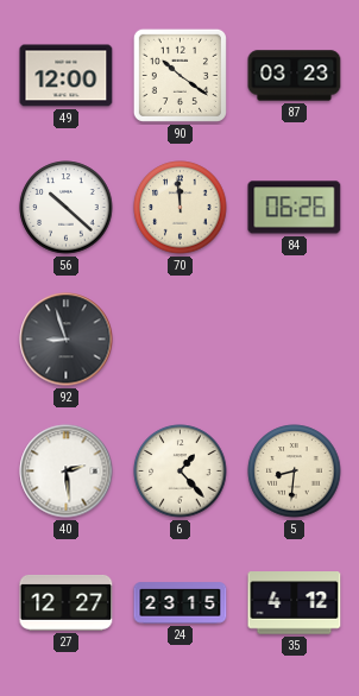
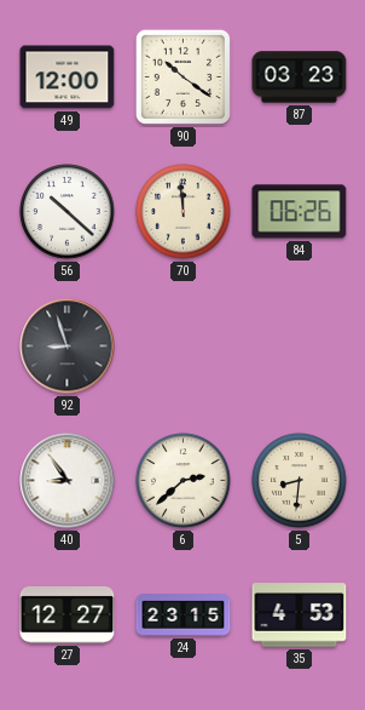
40: 2:29 -> 8:54
6: 1:23 -> 2:38
35: 4:12 -> 4:53
